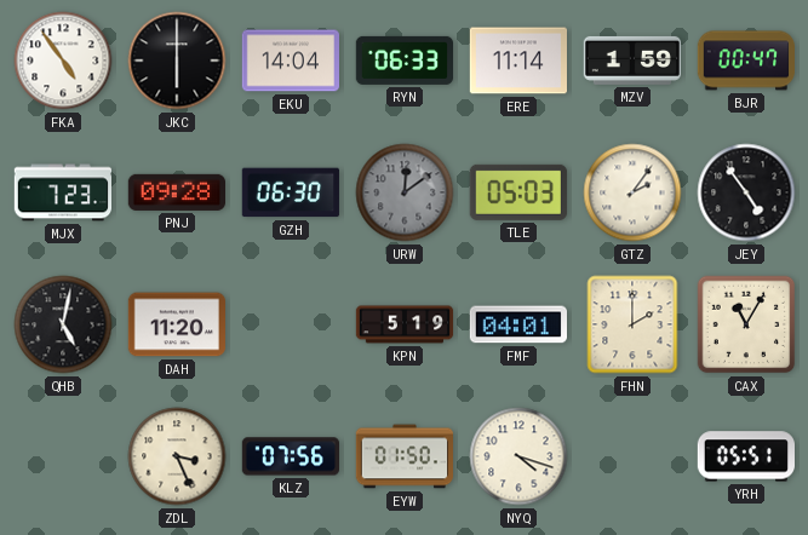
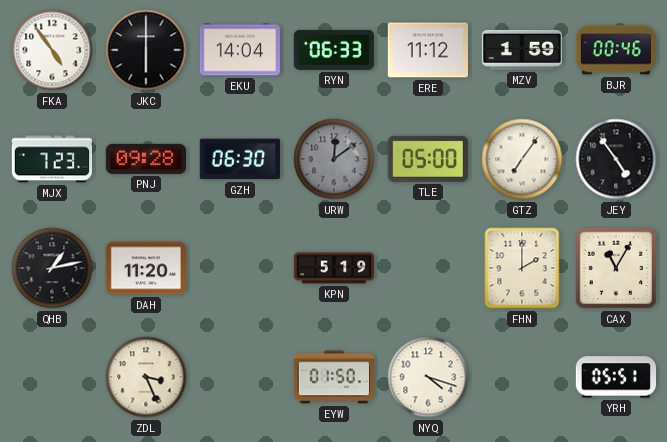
ERE: 11:14 -> 11:12
BJR: 00:47 -> 00:46
TLE: 05:03 -> 05:00
GTZ: 2:06 -> 7:06
QHB: 5:02 -> 1:13
FMF: 04:01 -> none
KLZ: 07:56 -> none
